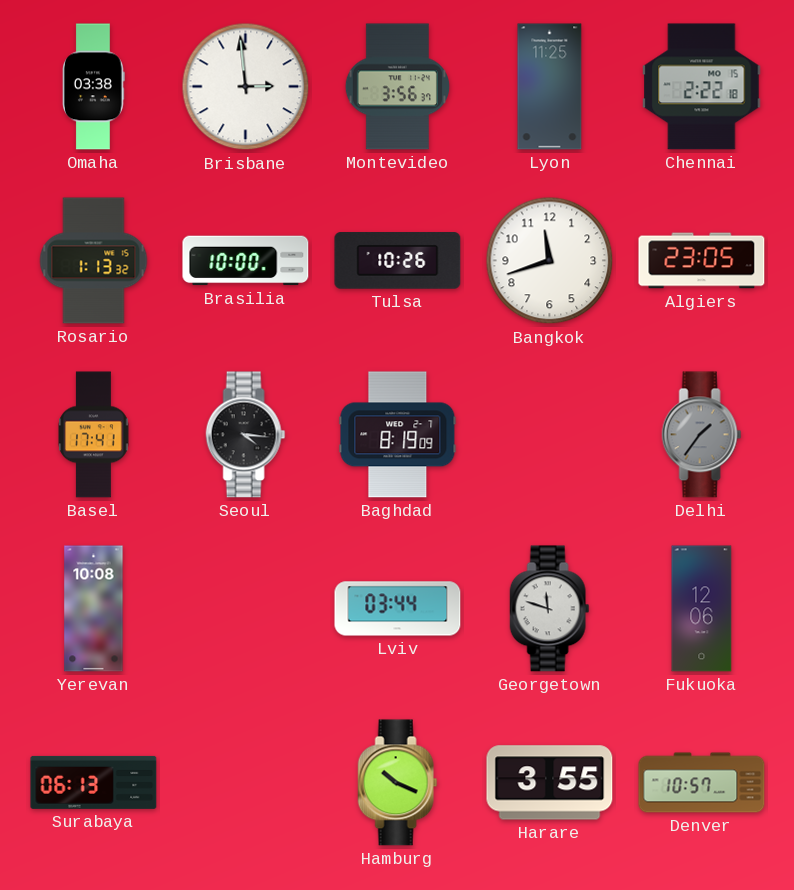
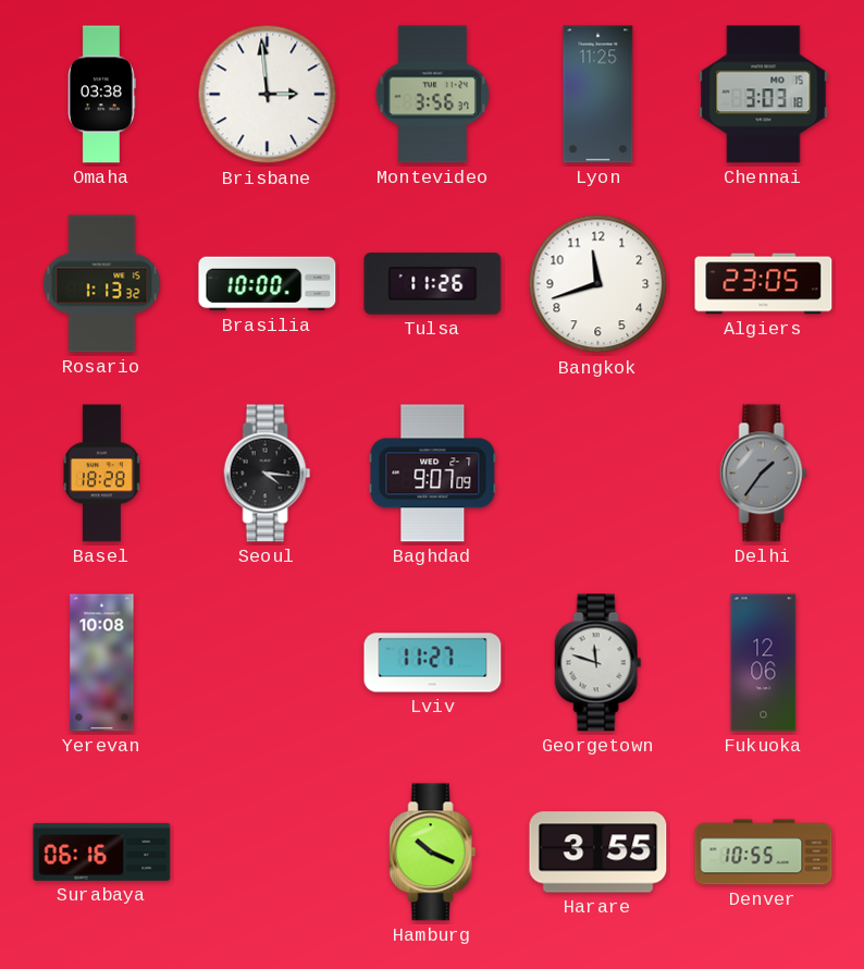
Chennai: 2:22 -> 3:03
Tulsa: 10:26 -> 11:26
Basel: 17:41 -> 18:28
Baghdad: 8:19 -> 9:07
Lviv: 03:44 -> 11:27
Surabaya: 06:13 -> 06:16
Denver: 10:57 -> 10:55
